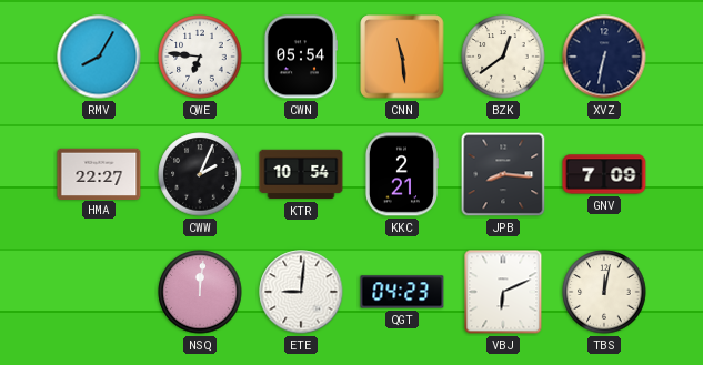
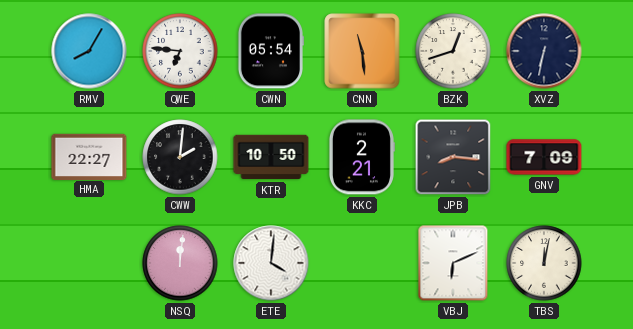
BZK: 12:39 -> 12:42
CWW: 2:04 -> 2:01
KTR: 10:54 -> 10:50
ETE: 9:01 -> 4:01
QGT: 04:23 -> none
